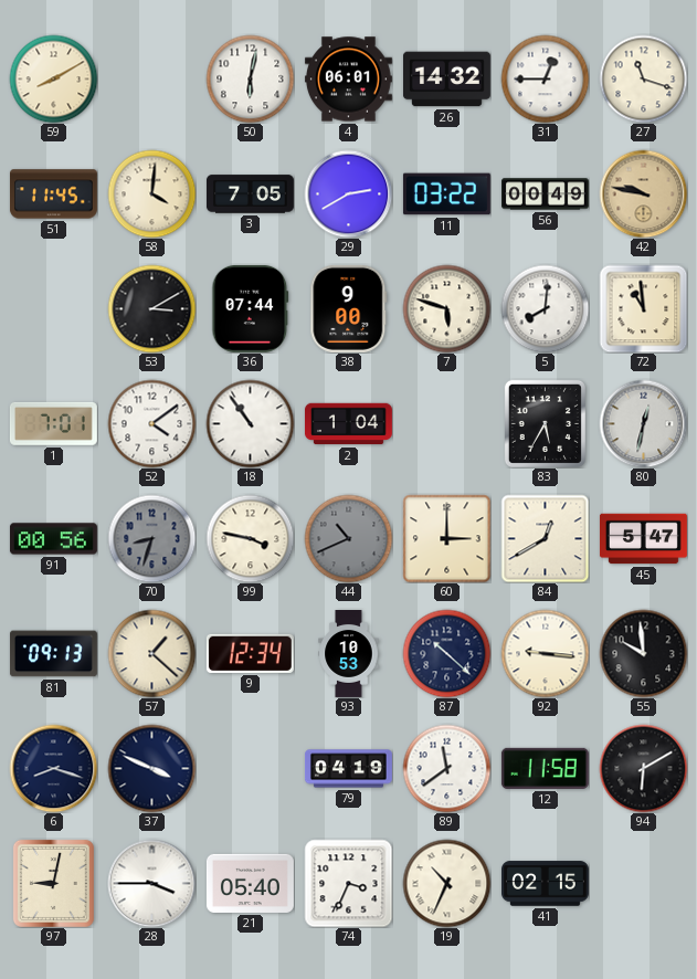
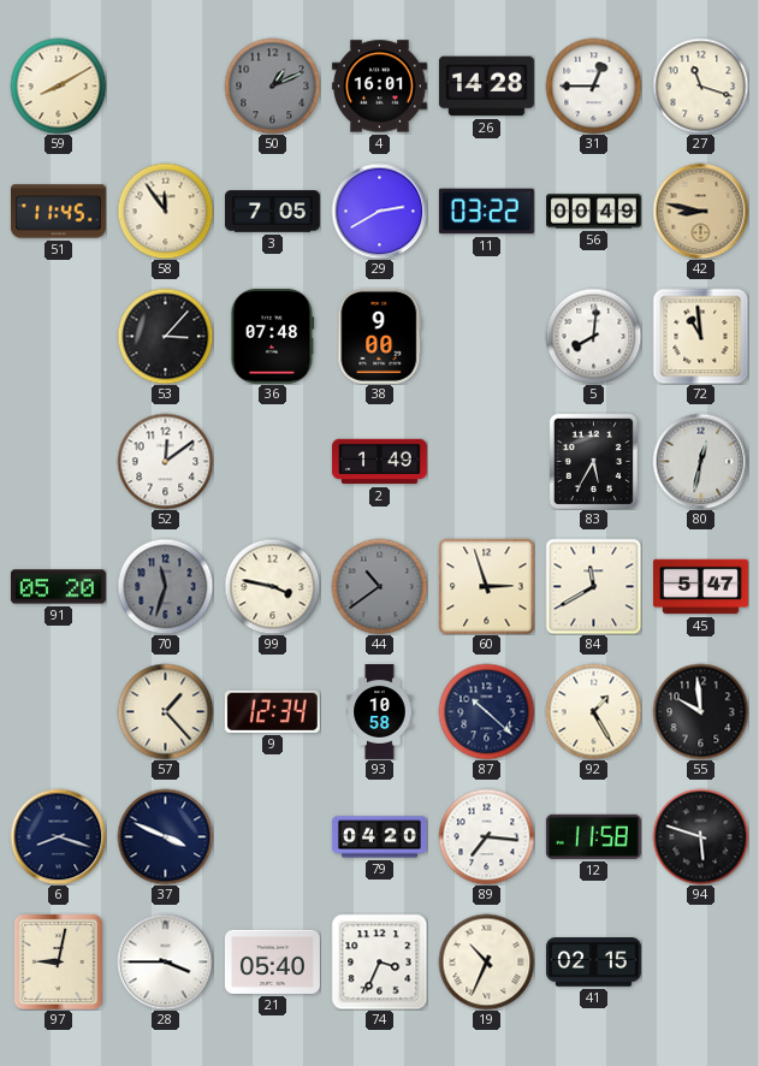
50: 6:02 -> 1:11
50 dial: white -> grey
4: 06:01 -> 16:01
26: 14:32 -> 14:28
58: 4:01 -> 11:54
42: 9:47 -> 8:47
53: 3:10 -> 3:07
36: 07:44 -> 07:48
7: 5:48 -> none
1: 7:01 -> none
52: 4:09 -> 12:09
18: 10:54 -> none
2: 1:04 -> 1:49
91: 00:56 -> 05:20
70: 8:33 -> 11:33
44: 10:41 -> 10:39
60: 3:00 -> 2:57
84: 12:40 -> 11:40
81: 09:13 -> none
57: 1:22 -> 1:23
93: 10:53 -> 10:58
92: 9:16 -> 1:25
79: 04:19 -> 04:20
89: 11:39 -> 7:16
94: 6:10 -> 5:48
